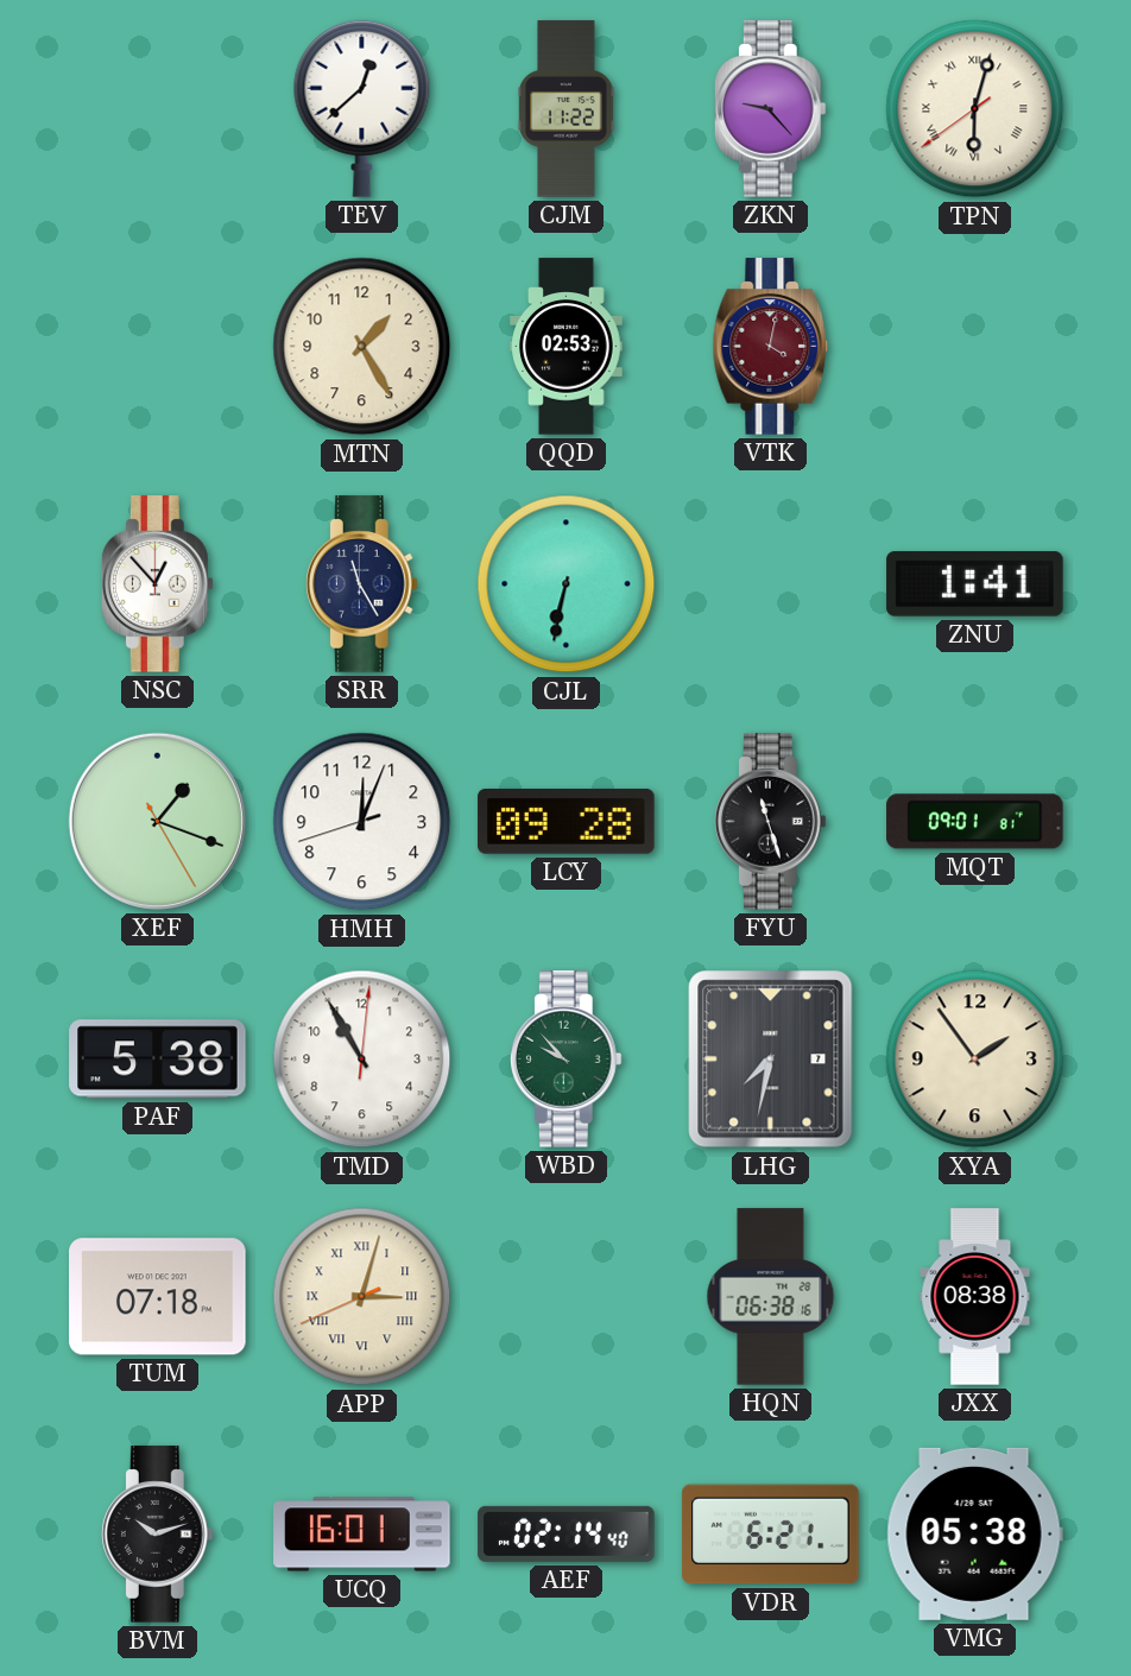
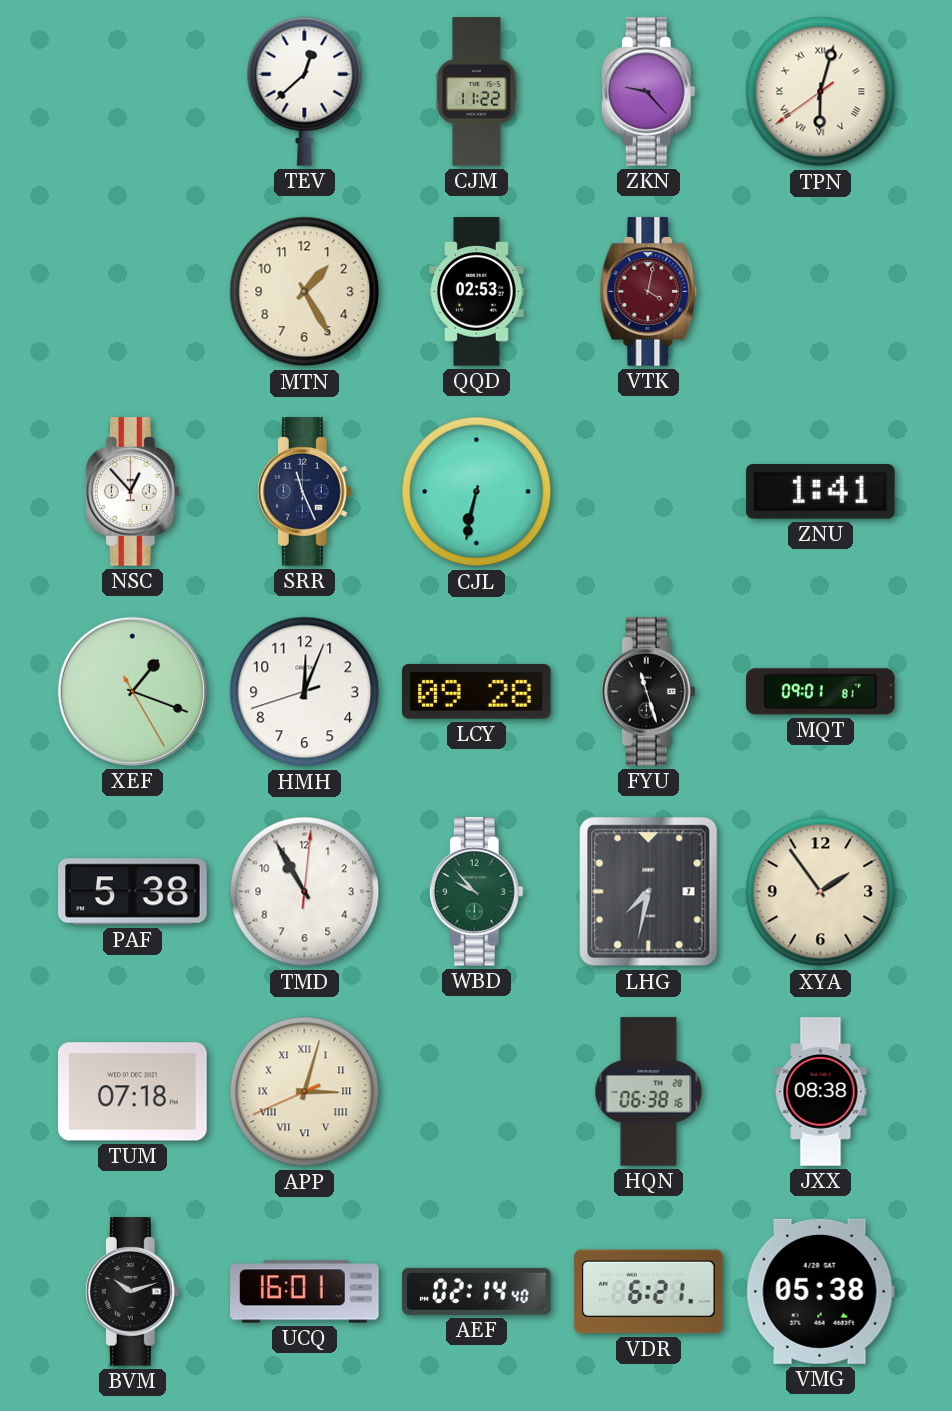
SRR: 11:25 -> 11:26
